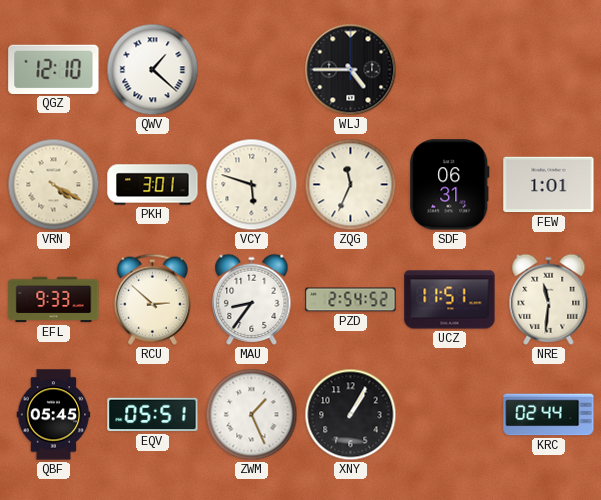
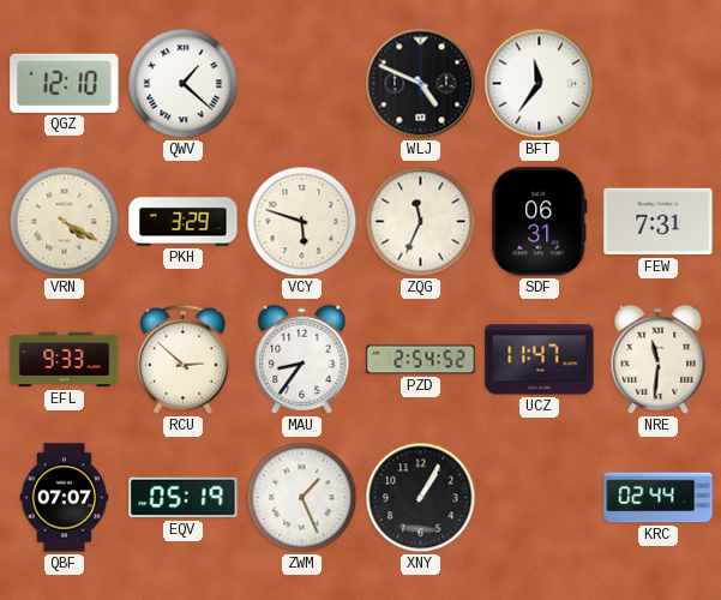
WLJ: 4:45 -> 4:49
BFT: none -> 11:36
PKH: 3:01 -> 3:29
FEW: 1:01 -> 7:31
UCZ: 11:51 -> 11:47
QBF: 05:45 -> 07:07
EQV: 05:51 -> 05:19
